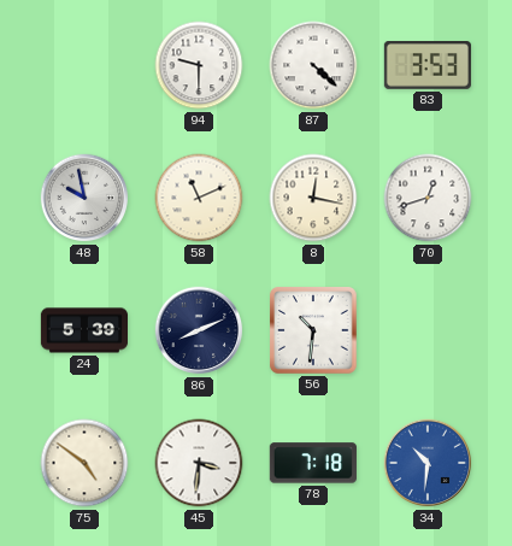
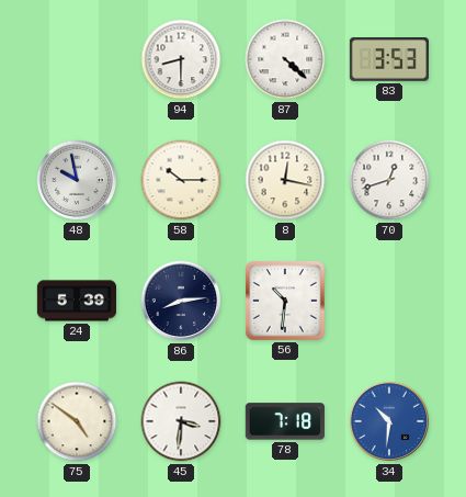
94: 9:30 -> 8:30
58: 11:11 -> 10:15
86: 8:11 -> 8:14
